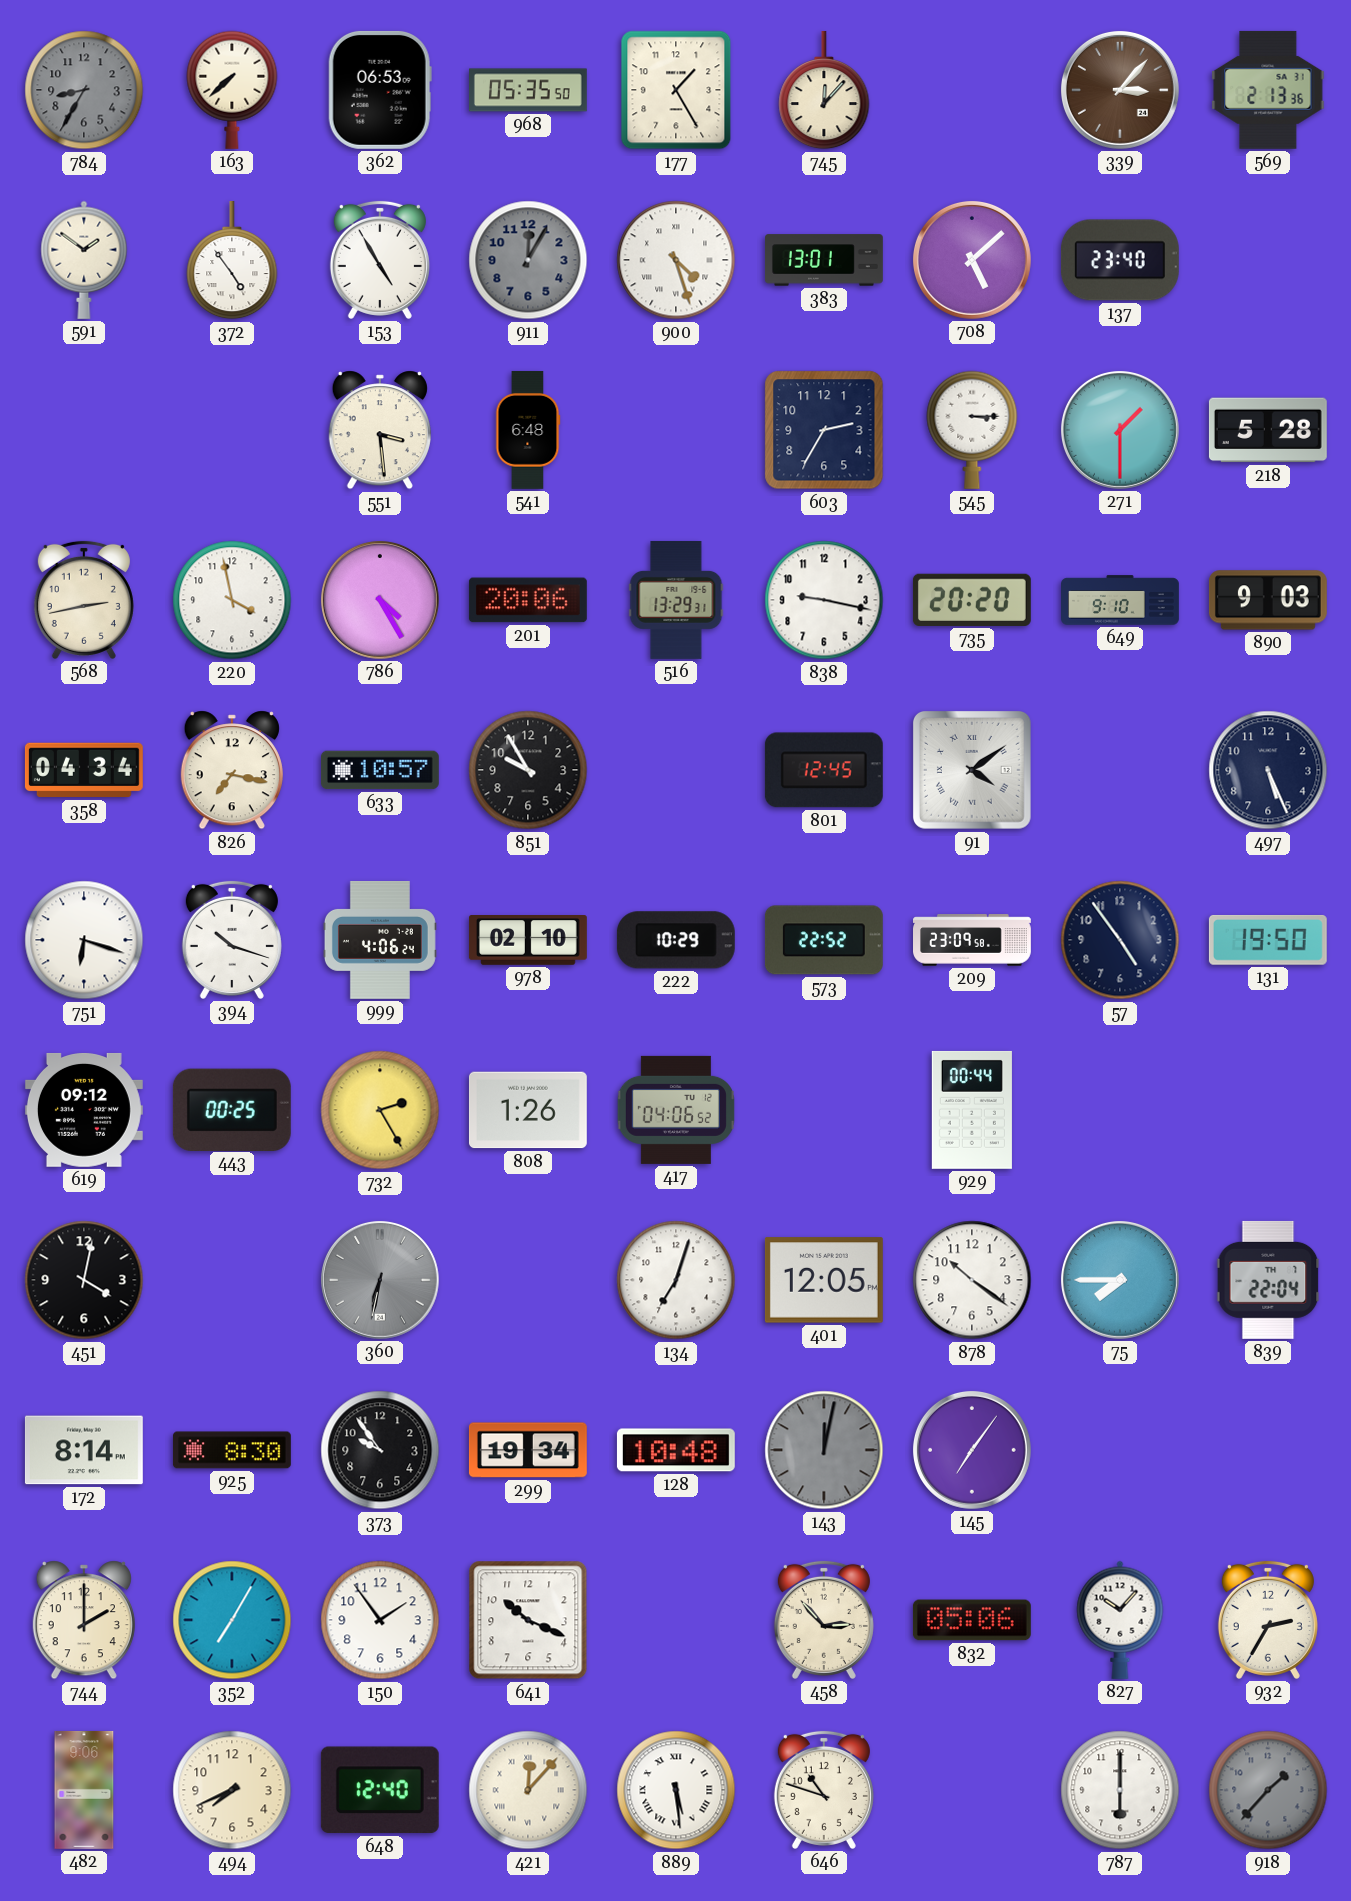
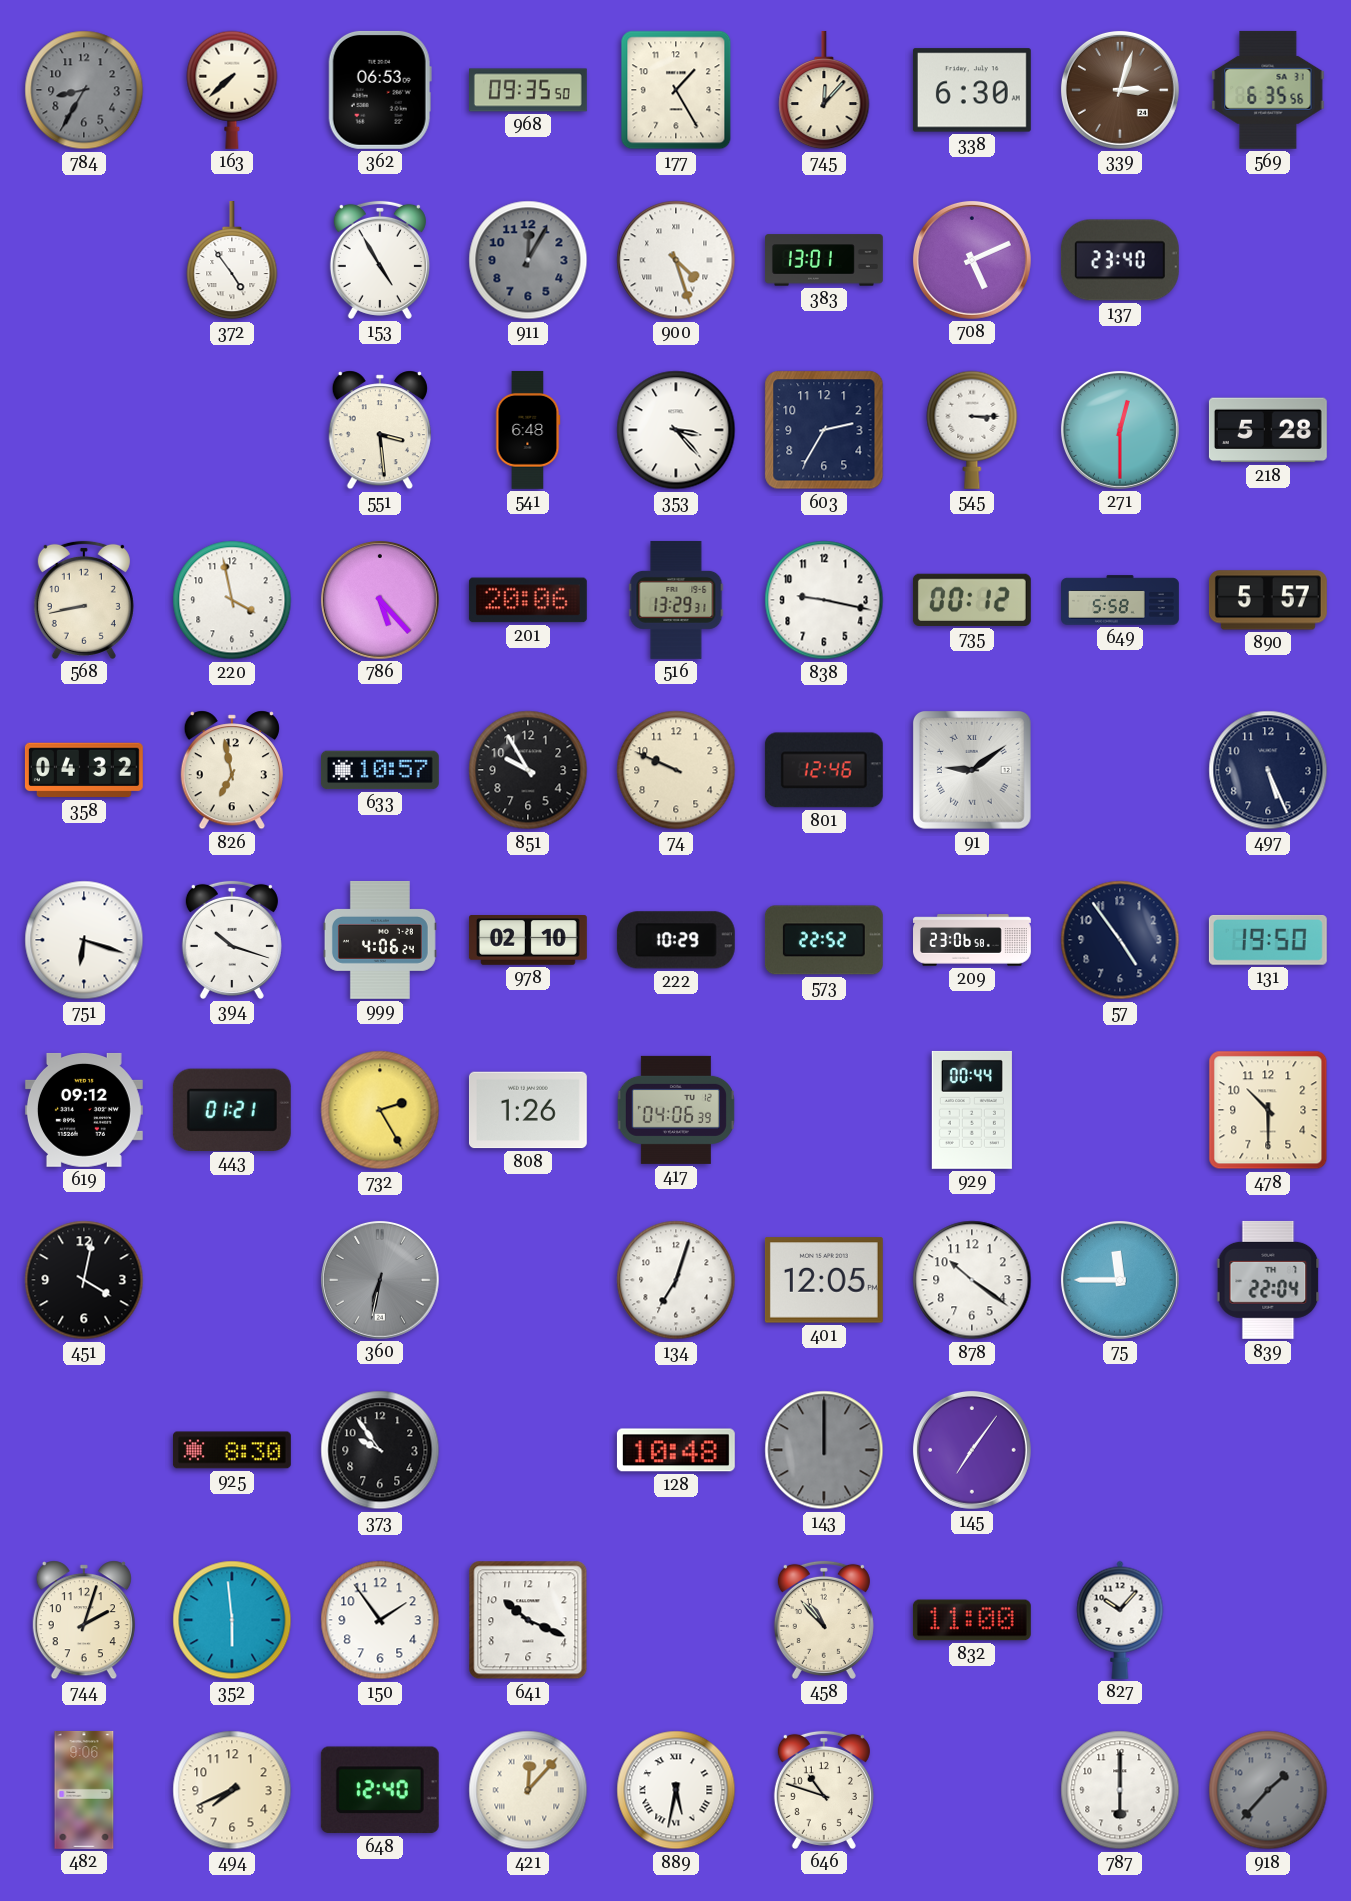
968: 05:35 -> 09:35
338: none -> 6:30
339: 3:07 -> 3:03
569: 2:13 -> 6:35
591: 1:51 -> none
708: 5:08 -> 5:11
353: none -> 3:23
271: 1:30 -> 12:30
568: 2:43 -> 8:43
786: 4:25 -> 5:23
735: 20:20 -> 00:12
649: 9:10 -> 5:58
890: 9:03 -> 5:57
358: 04:34 -> 04:32
826: 7:17 -> 6:58
74: none -> 9:49
801: 12:45 -> 12:46
91: 4:09 -> 9:09
209: 23:09 -> 23:06
443: 00:25 -> 01:21
417: 04:06:52 -> 04:06:39
478: none -> 10:30
75: 7:45 -> 11:45
172: 8:14 -> none
299: 19:34 -> none
143: 12:02 -> 12:00
744: 2:00 -> 2:03
352: 7:05 -> 5:59
458: 2:53 -> 10:53
832: 05:06 -> 11:00
932: 2:35 -> none
889: 5:29 -> 5:32
